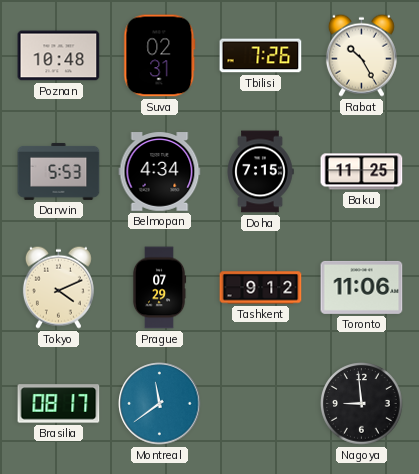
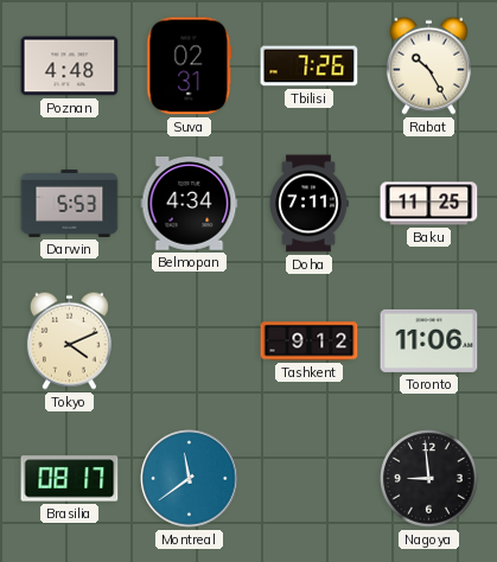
Poznan: 10:48 -> 4:48
Doha: 7:15 -> 7:11
Prague: 07:29 -> none
